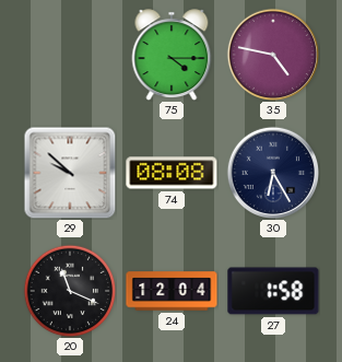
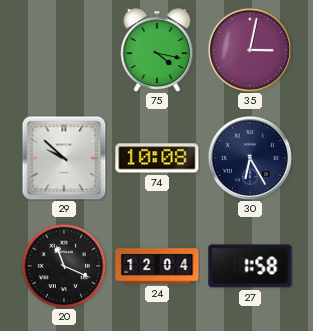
75: 4:15 -> 4:17
35: 4:47 -> 3:02
74: 08:08 -> 10:08
